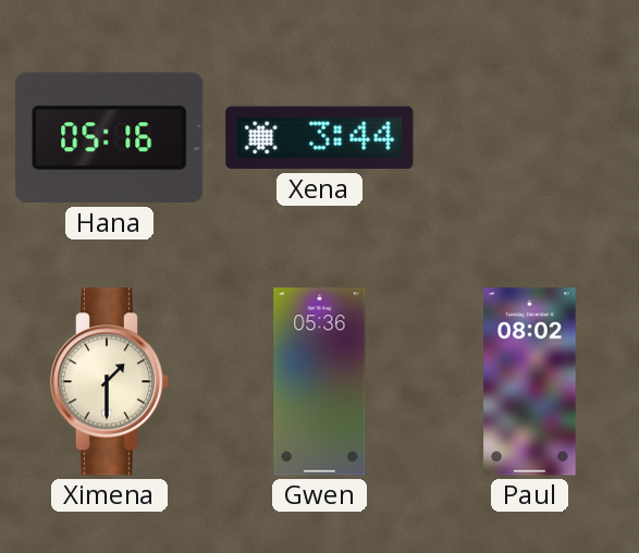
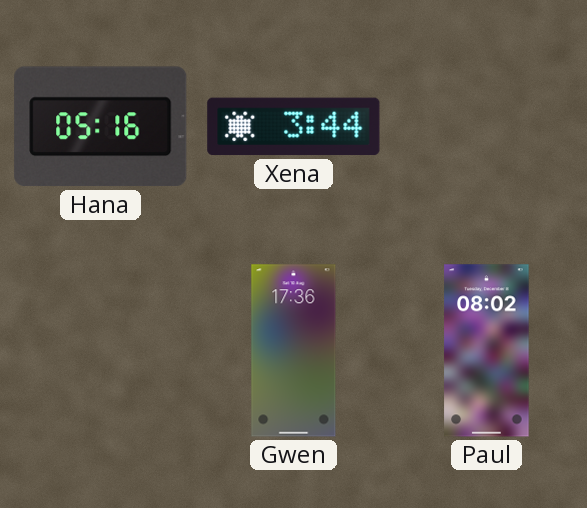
Ximena: 1:30 -> none
Gwen: 05:36 -> 17:36
